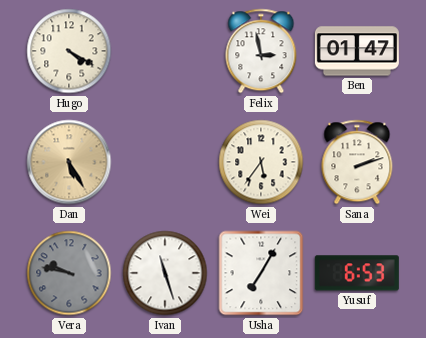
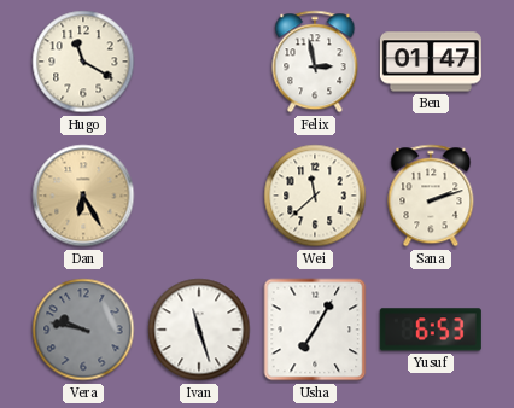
Hugo: 4:20 -> 11:20
Dan: 5:25 -> 6:25
Wei: 5:36 -> 11:38
